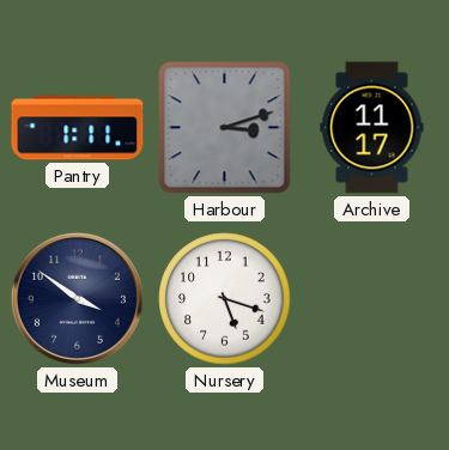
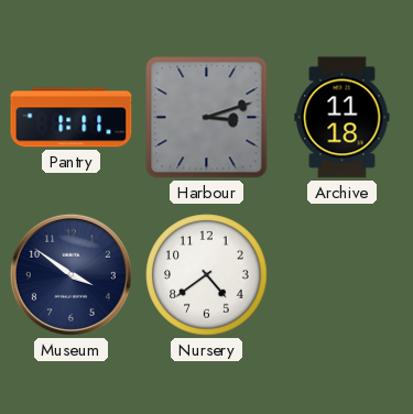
Archive: 11:17 -> 11:18
Nursery: 5:18 -> 4:39
